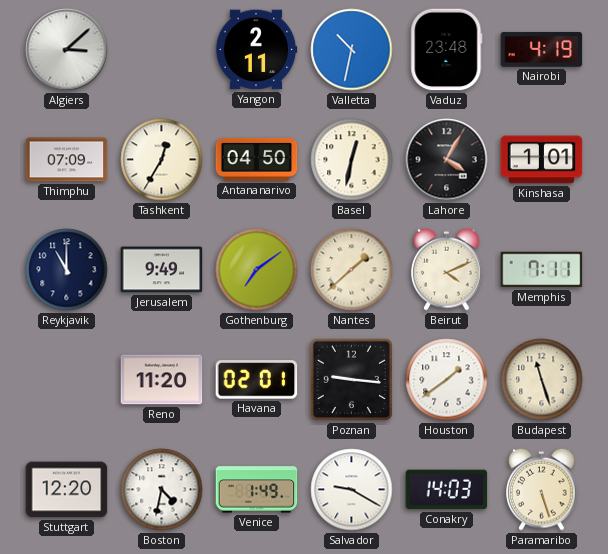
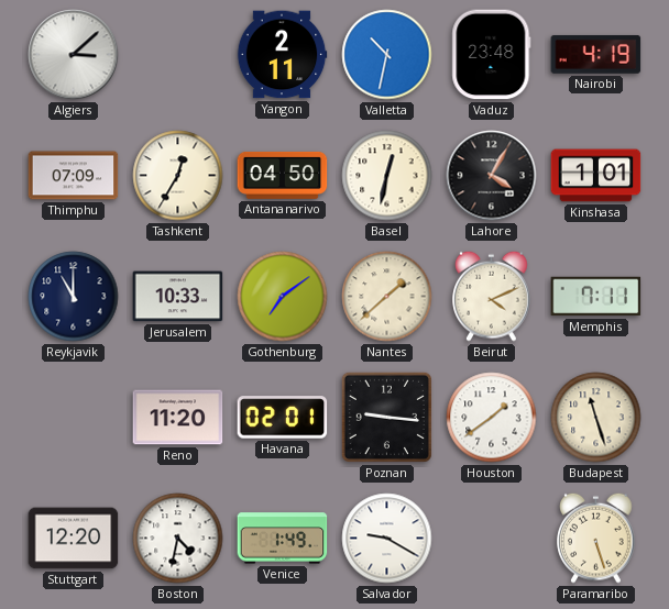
Jerusalem: 9:49 -> 10:33
Conakry: 14:03 -> none
